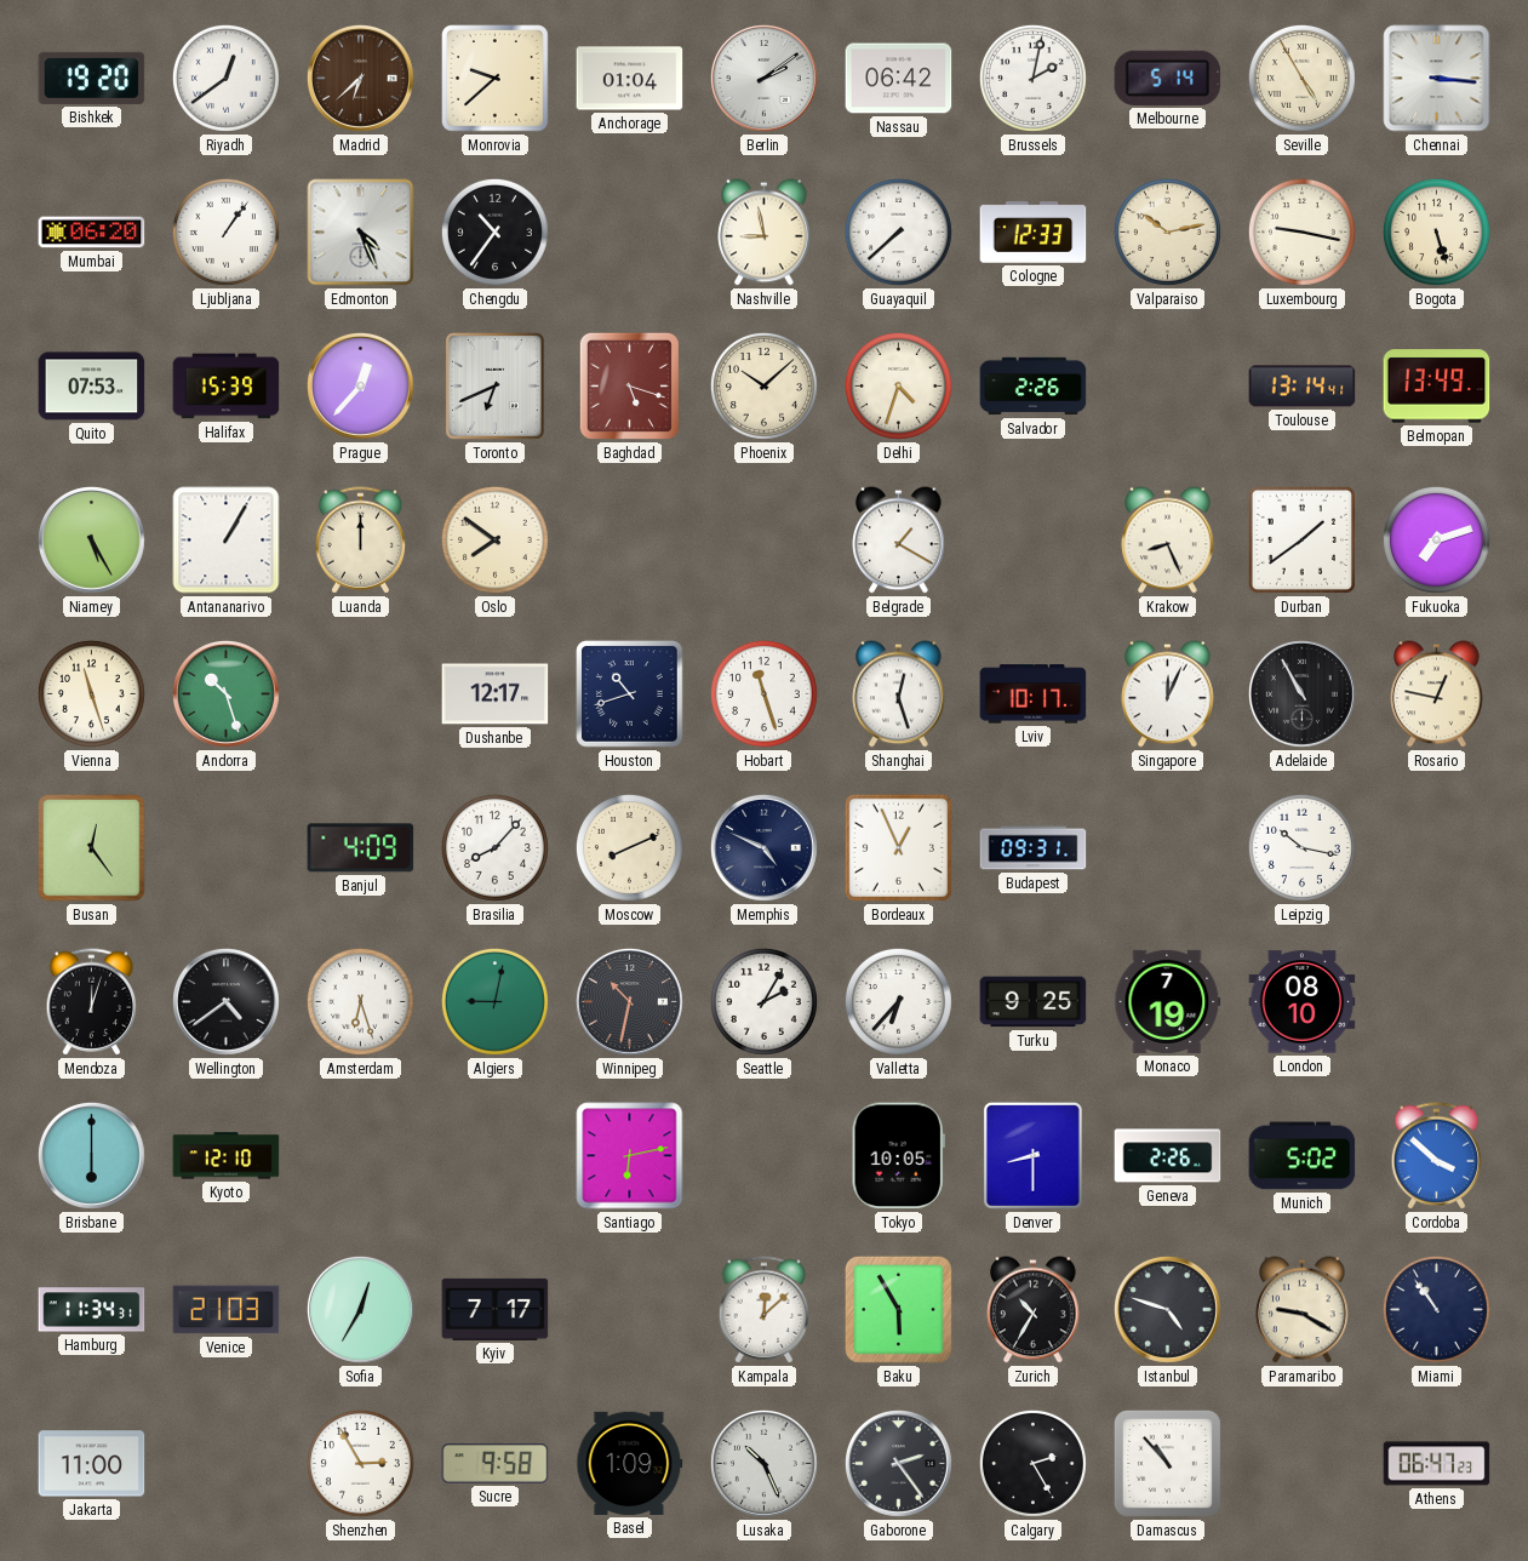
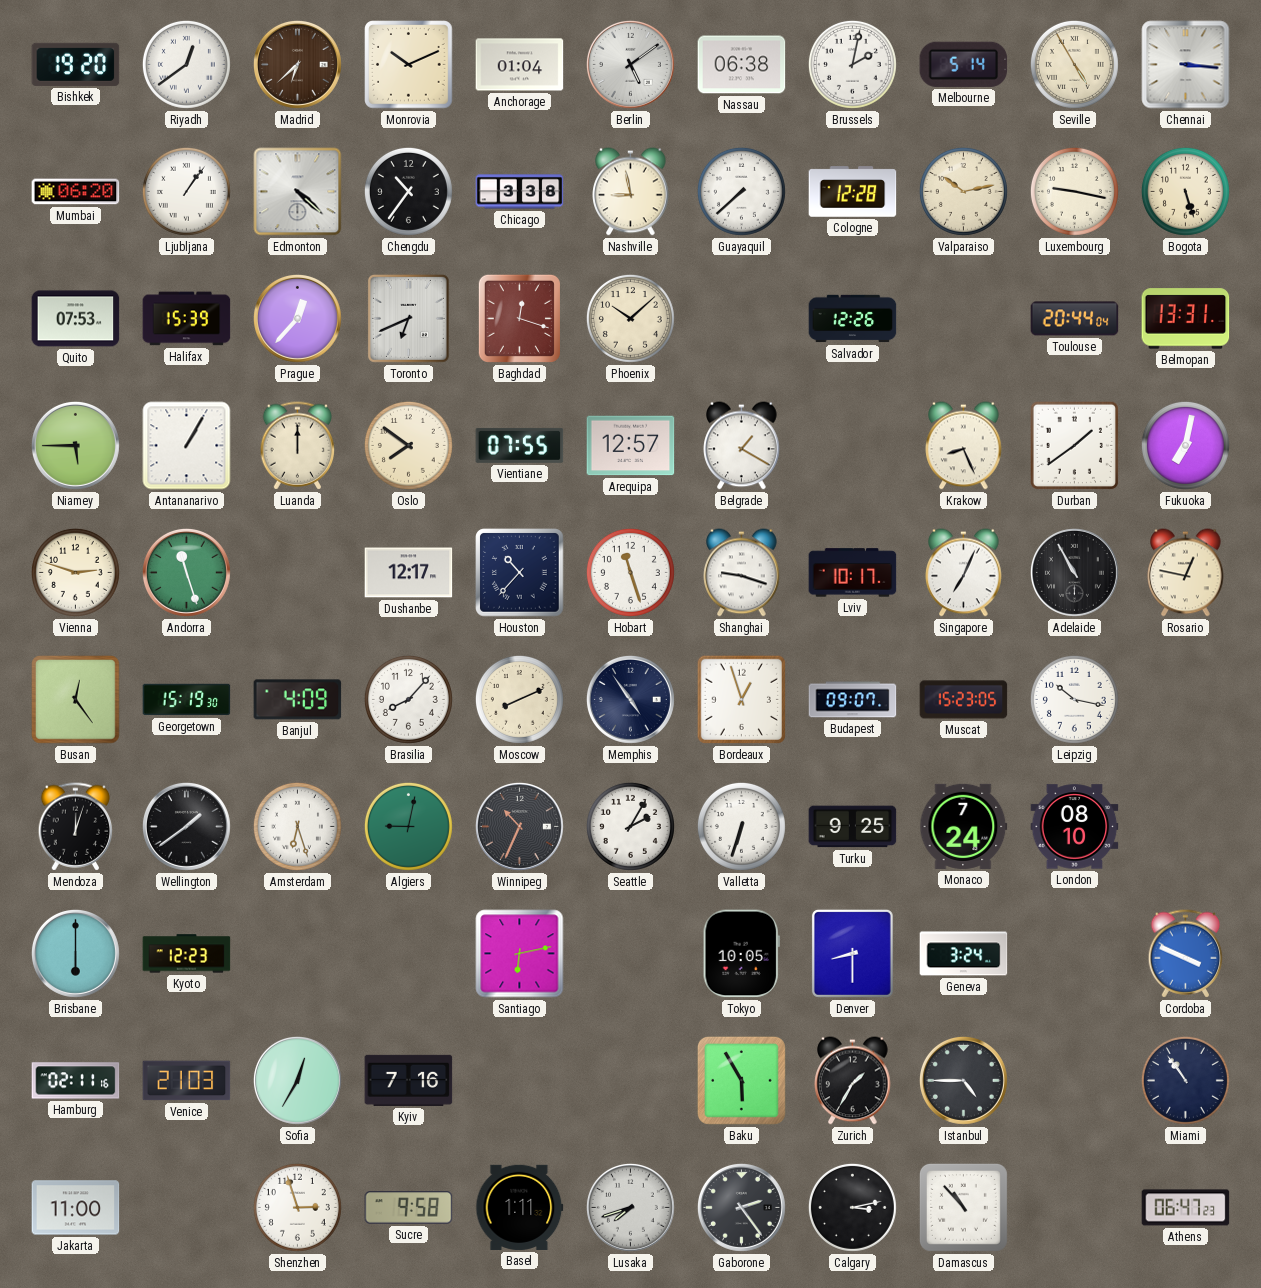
Monrovia: 9:38 -> 10:11
Berlin: 2:09 -> 5:09
Nassau: 06:42 -> 06:38
Edmonton: 4:26 -> 4:22
Chicago: none -> 3:38
Cologne: 12:33 -> 12:28
Baghdad: 5:18 -> 12:18
Delhi: 4:33 -> none
Salvador: 2:26 -> 12:26
Toulouse: 13:14 -> 20:44
Belmopan: 13:49 -> 13:31
Niamey: 5:25 -> 5:45
Vientiane: none -> 07:55
Arequipa: none -> 12:57
Fukuoka: 7:12 -> 7:02
Vienna: 11:27 -> 2:48
Andorra: 10:27 -> 11:27
Houston: 10:42 -> 10:37
Shanghai: 12:27 -> 9:18
Singapore: 12:04 -> 7:04
Georgetown: none -> 15:19
Memphis: 4:49 -> 4:54
Bordeaux: 12:56 -> 12:57
Budapest: 09:31 -> 09:07
Muscat: none -> 15:23
Wellington: 4:39 -> 1:39
Winnipeg: 10:32 -> 10:34
Valletta: 6:37 -> 6:33
Monaco: 7:19 -> 7:24
Kyoto: 12:10 -> 12:23
Geneva: 2:26 -> 3:24
Munich: 5:02 -> none
Cordoba: 3:52 -> 3:49
Hamburg: 11:34 -> 02:11
Kyiv: 7:17 -> 7:16
Kampala: 12:08 -> none
Zurich: 10:35 -> 1:35
Istanbul: 4:48 -> 4:45
Paramaribo: 9:20 -> none
Shenzhen: 2:55 -> 2:57
Basel: 1:09 -> 1:11
Lusaka: 10:26 -> 7:42
Calgary: 2:25 -> 3:13
